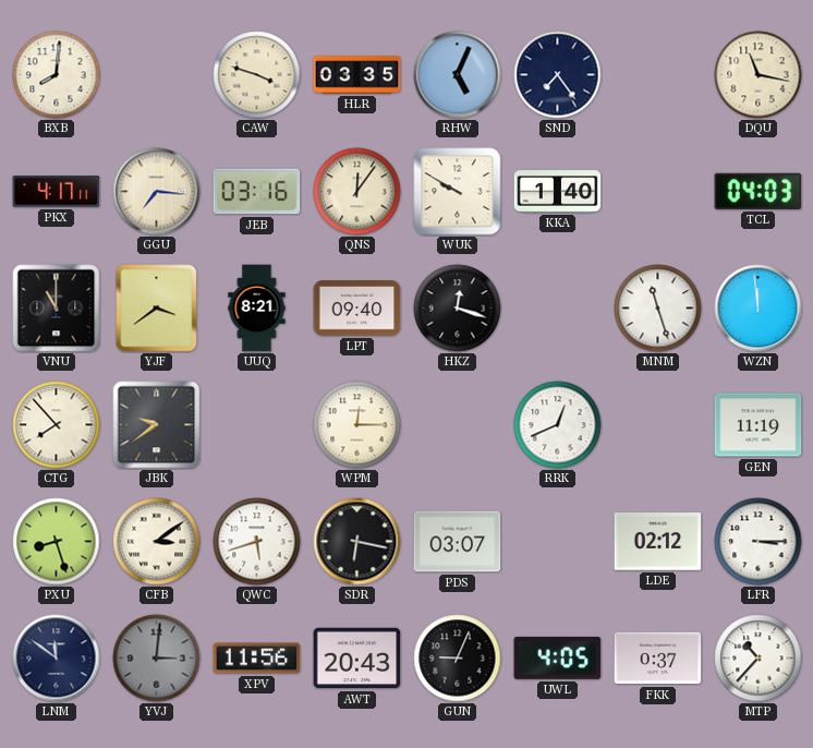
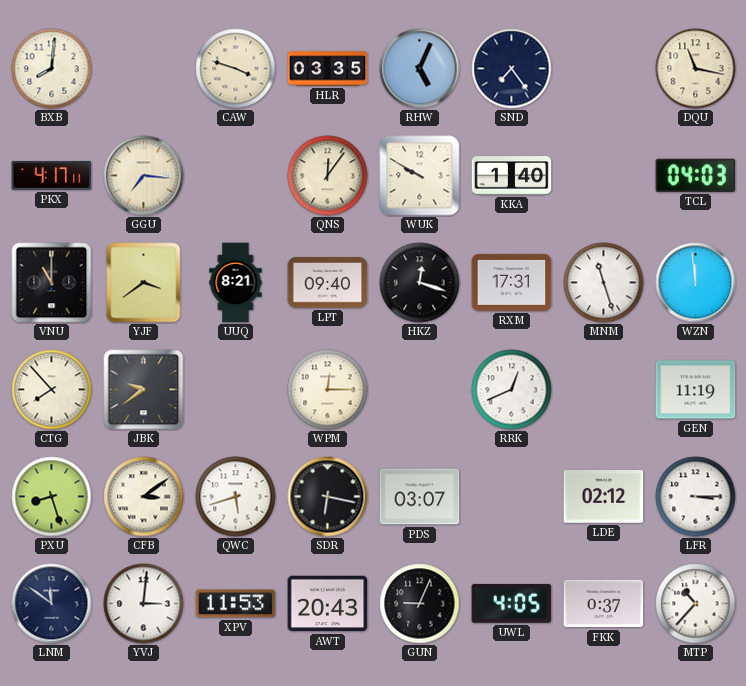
JEB: 03:16 -> none
RXM: none -> 17:31
YVJ dial: grey -> white
XPV: 11:56 -> 11:53
